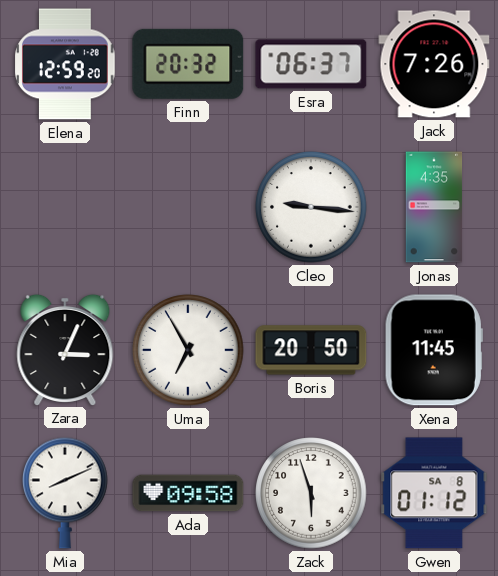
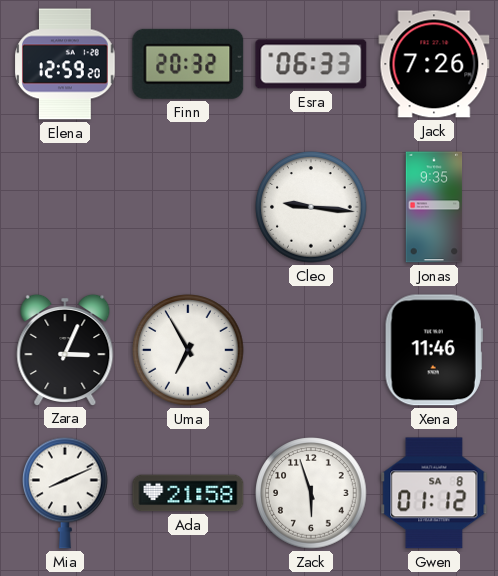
Esra: 06:37 -> 06:33
Jonas: 4:35 -> 9:35
Boris: 20:50 -> none
Xena: 11:45 -> 11:46
Ada: 09:58 -> 21:58
